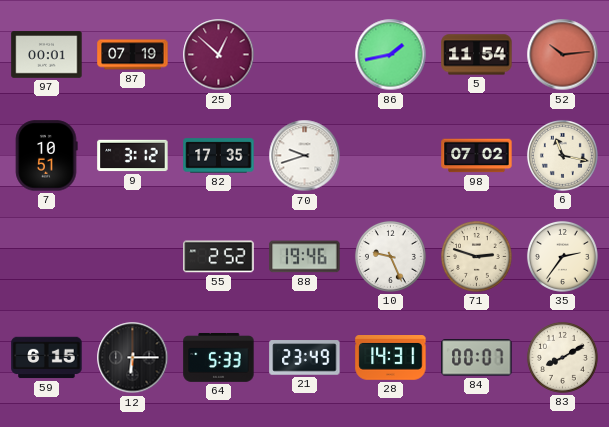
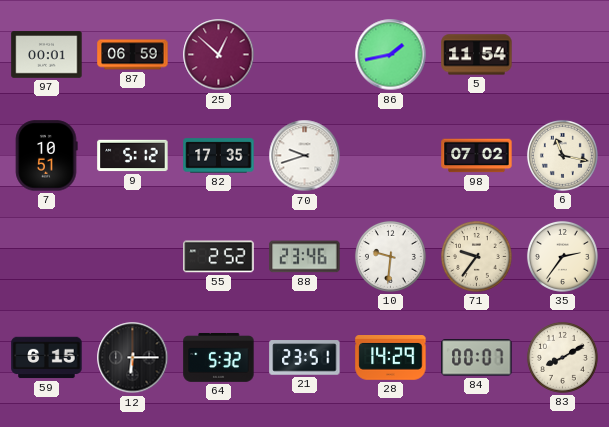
87: 07:19 -> 06:59
52: 10:14 -> none
9: 3:12 -> 5:12
88: 19:46 -> 23:46
10: 9:26 -> 9:31
71: 2:48 -> 9:36
64: 5:33 -> 5:32
21: 23:49 -> 23:51
28: 14:31 -> 14:29
